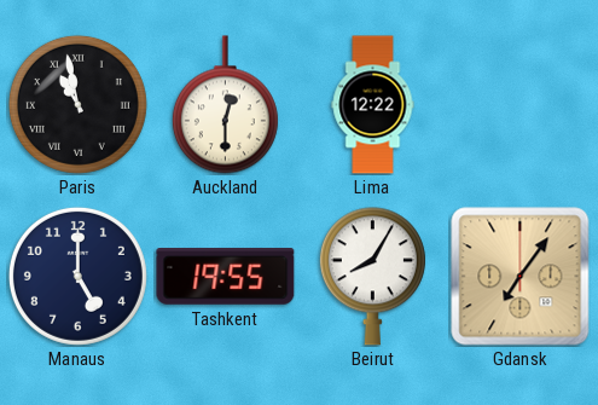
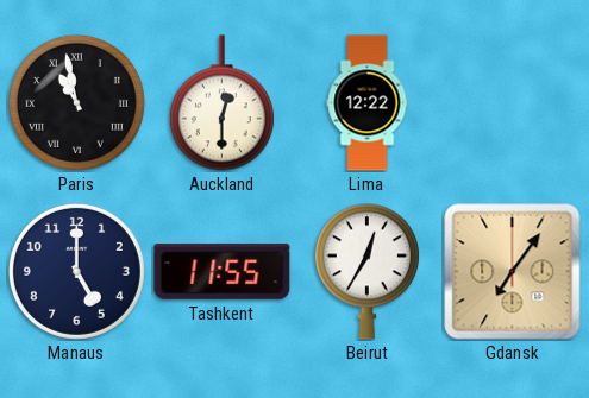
Tashkent: 19:55 -> 11:55
Beirut: 8:05 -> 12:35
